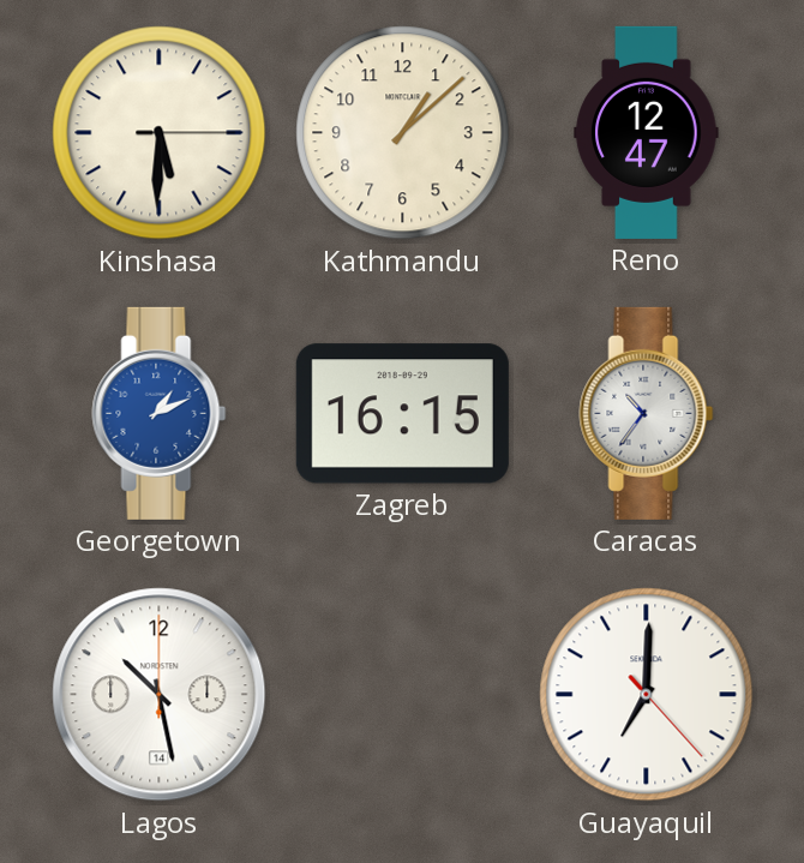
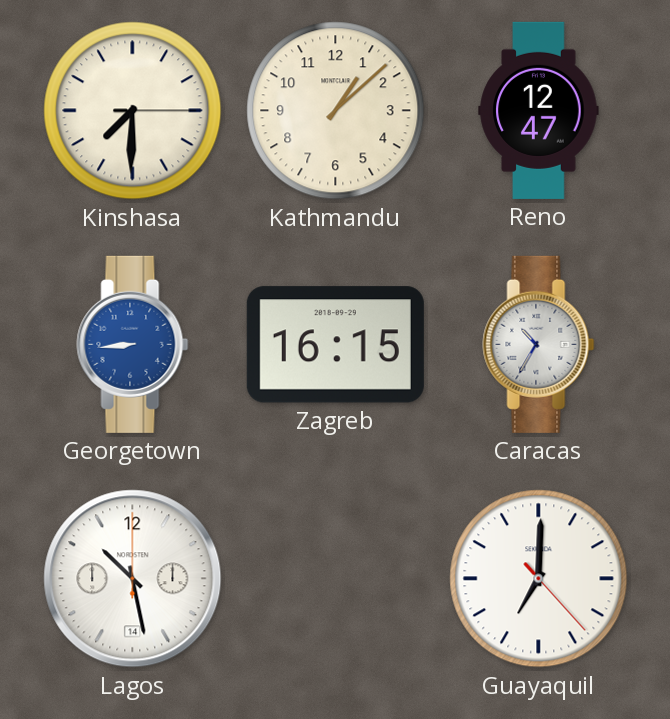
Kinshasa: 5:30 -> 7:30
Georgetown: 1:11 -> 8:44
Caracas: 10:36 -> 10:35
